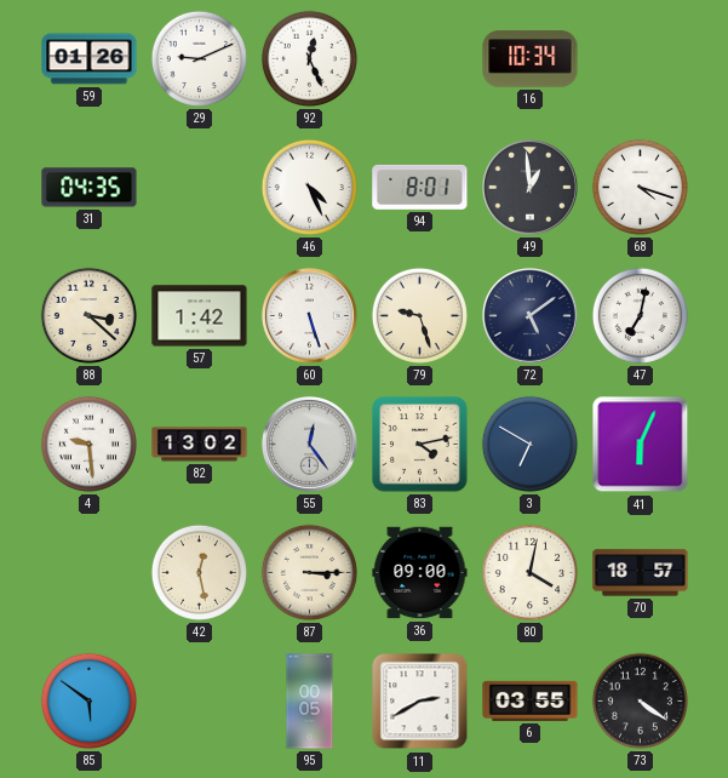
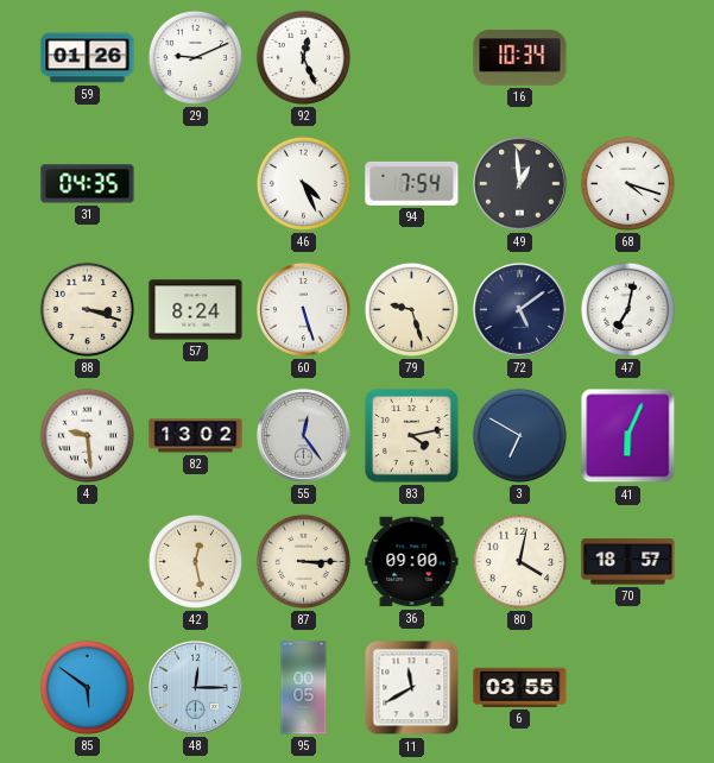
94: 8:01 -> 7:54
88: 3:22 -> 3:18
57: 1:42 -> 8:24
48: none -> 12:15
11: 2:40 -> 11:40
73: 4:21 -> none
